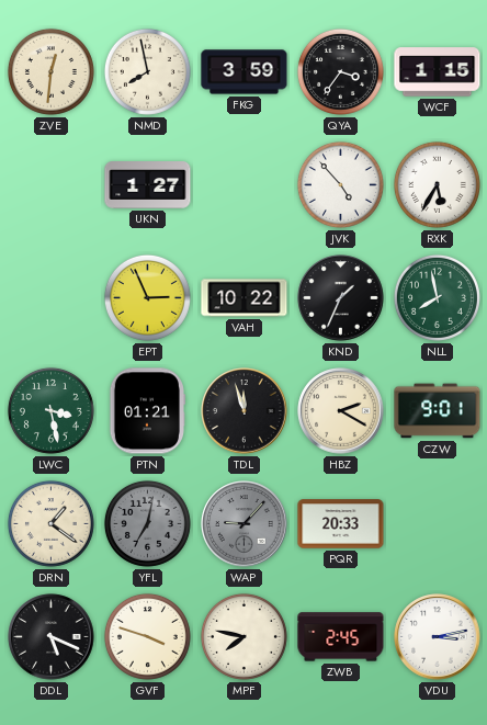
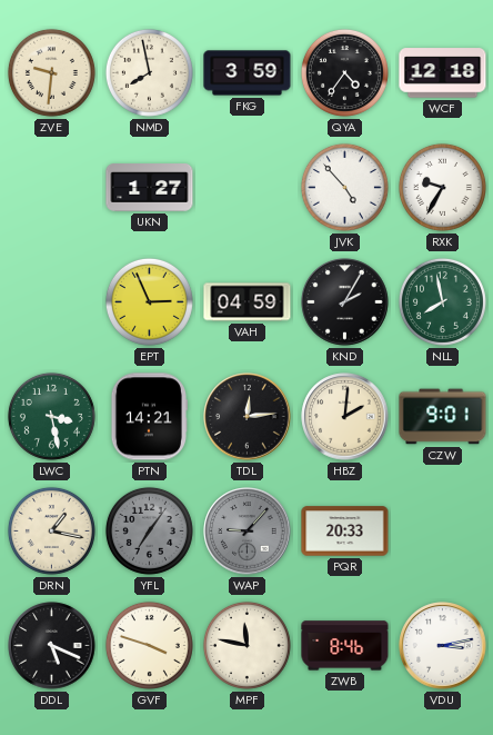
ZVE: 12:31 -> 9:31
QYA: 3:36 -> 4:36
WCF: 1:15 -> 12:18
RXK: 5:35 -> 9:35
VAH: 10:22 -> 04:59
KND: 1:34 -> 2:05
PTN: 01:21 -> 14:21
TDL: 11:57 -> 12:14
HBZ: 2:20 -> 2:01
DRN: 1:21 -> 1:17
YFL: 7:02 -> 7:06
MPF: 7:47 -> 11:47
ZWB: 2:45 -> 8:46
